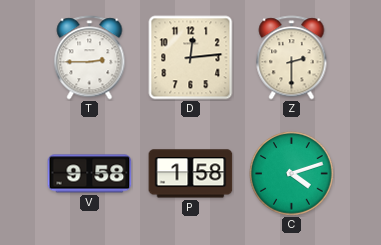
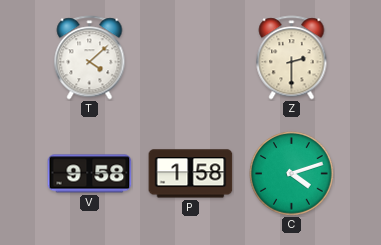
T: 2:45 -> 4:08
D: 12:14 -> none
